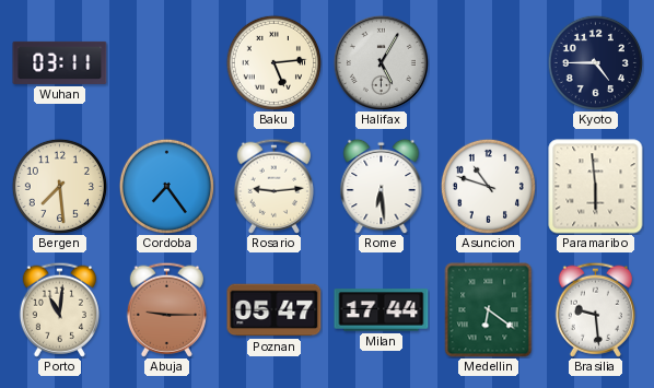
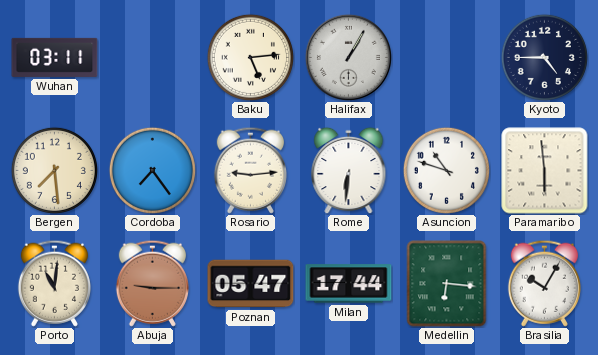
Halifax: 5:05 -> 1:05
Rome: 6:29 -> 6:31
Medellin: 6:21 -> 6:16
Brasilia: 9:29 -> 10:05
